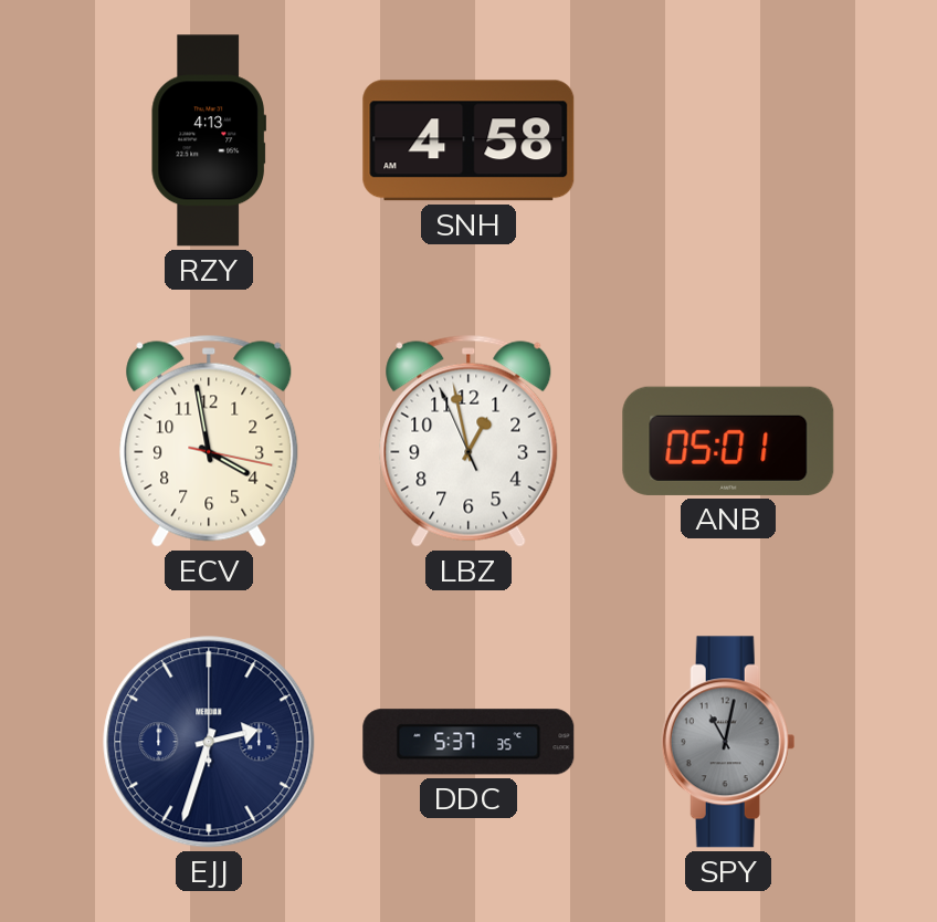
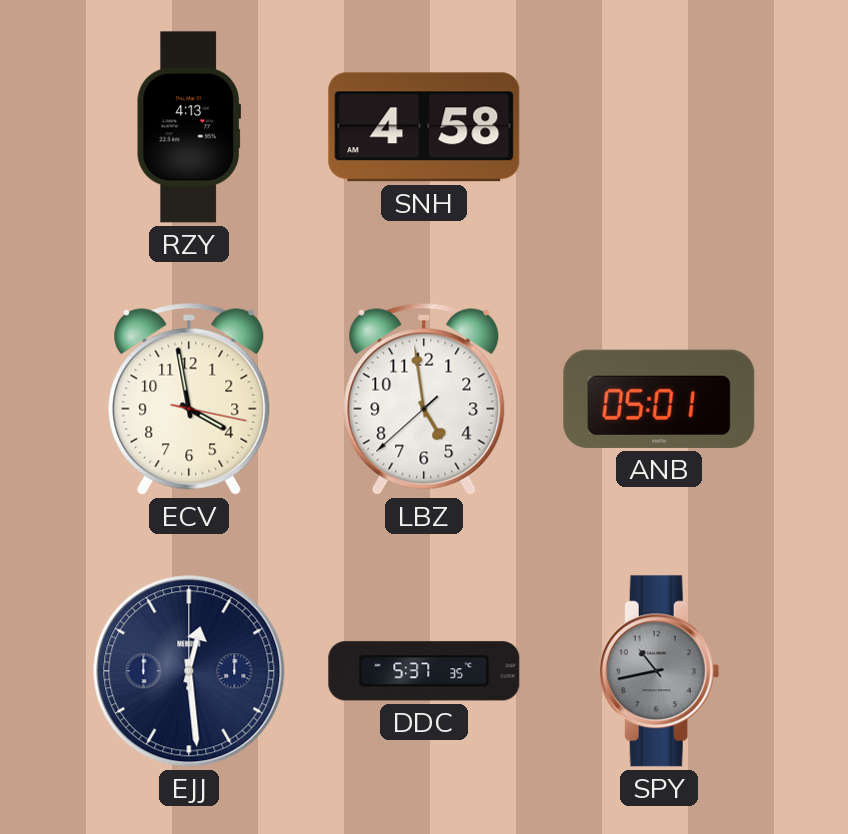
LBZ: 12:57 -> 4:58
EJJ: 2:33 -> 12:29
SPY: 11:02 -> 10:43
